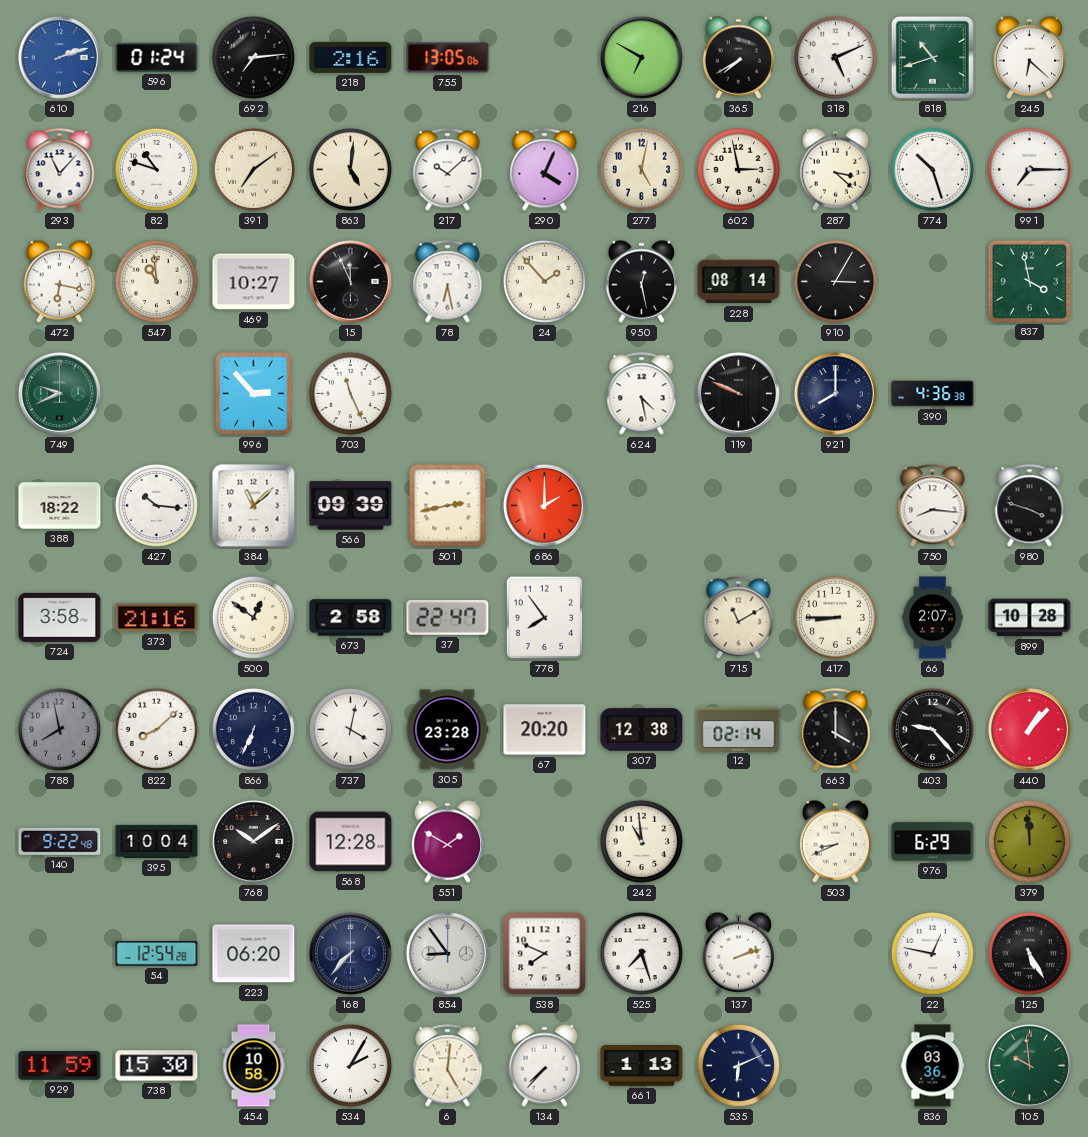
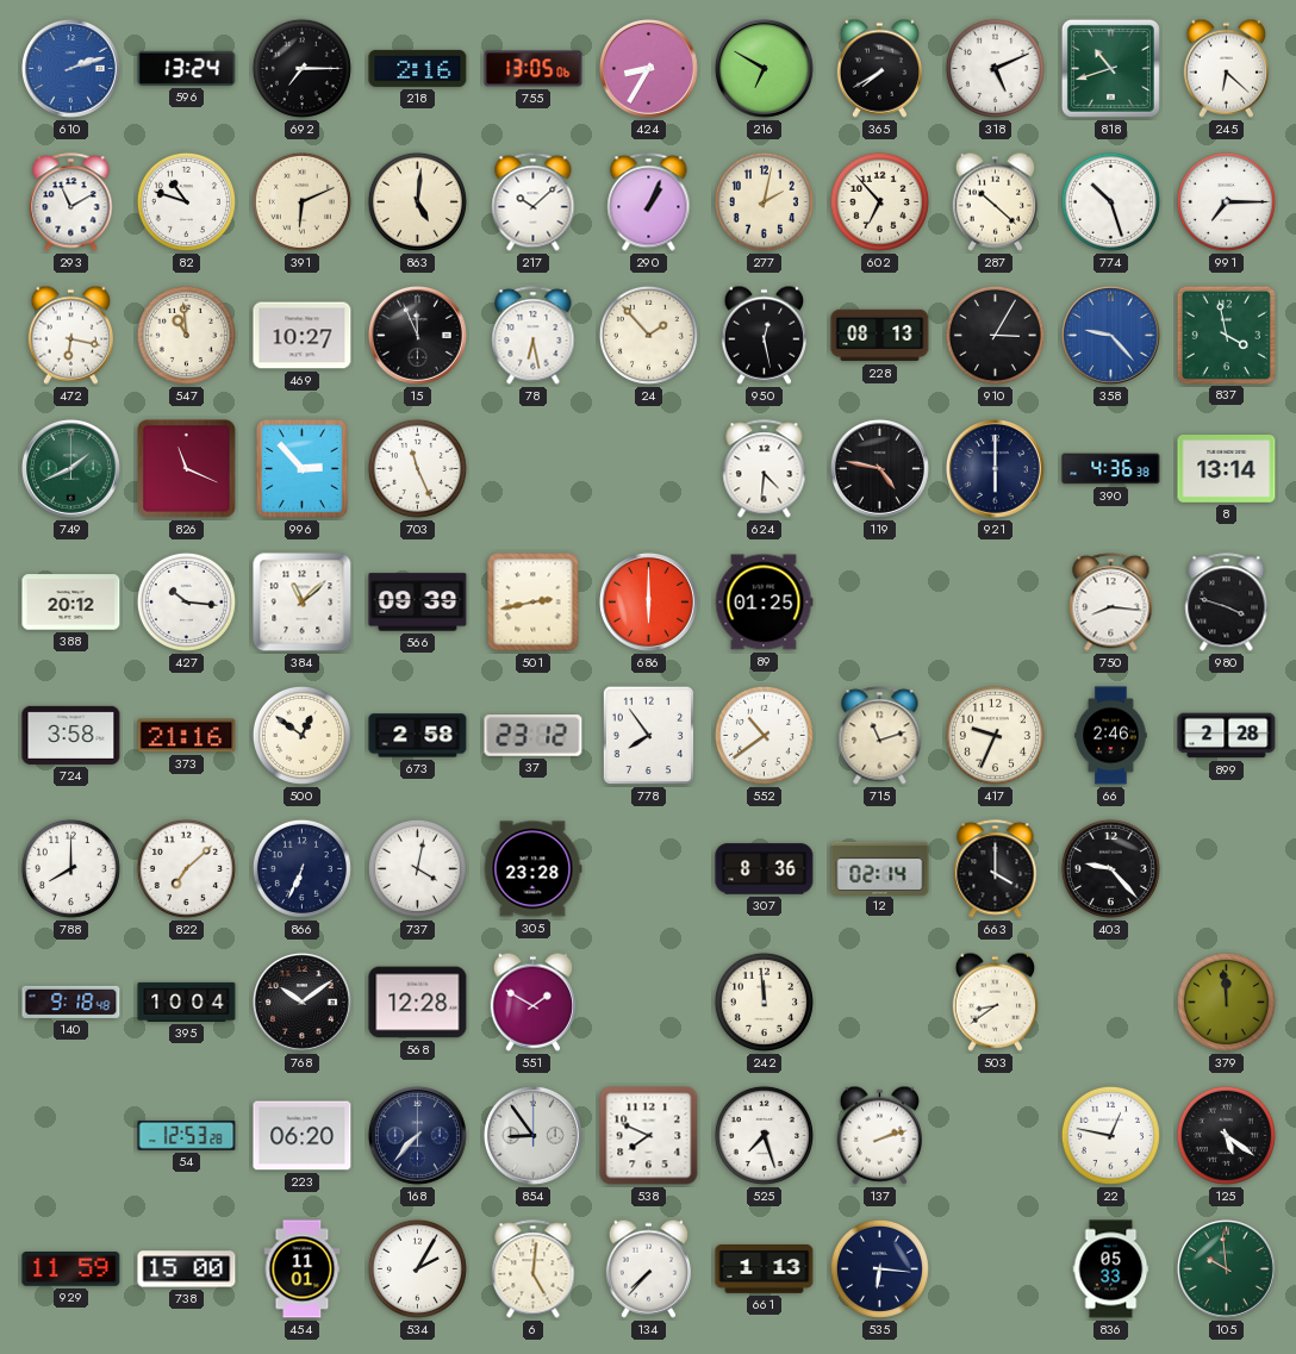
596: 01:24 -> 13:24
692: 7:14 -> 7:15
424: none -> 8:35
293: 11:07 -> 11:10
391: 7:09 -> 6:11
290: 4:04 -> 1:04
277: 5:02 -> 2:02
602: 2:58 -> 6:53
287: 3:22 -> 10:22
228: 08:14 -> 08:13
358: none -> 9:23
749: 9:41 -> 1:41
826: none -> 11:19
624: 4:28 -> 4:31
119: 9:49 -> 4:47
921: 8:00 -> 6:00
8: none -> 13:14
388: 18:22 -> 20:12
686: 2:00 -> 6:00
89: none -> 01:25
37: 22:47 -> 23:12
552: none -> 10:39
715: 11:10 -> 11:12
417: 8:45 -> 9:34
66: 2:07 -> 2:46
899: 10:28 -> 2:28
788: 7:58 -> 8:00
788 dial: grey -> white
822: 8:08 -> 7:08
67: 20:20 -> none
307: 12:38 -> 8:36
440: 1:07 -> none
140: 9:22 -> 9:18
242: 10:59 -> 11:59
503: 8:41 -> 8:39
976: 6:29 -> none
54: 12:54 -> 12:53
125: 5:25 -> 5:21
738: 15:30 -> 15:00
454: 10:58 -> 11:01
535: 6:11 -> 6:16
836: 03:36 -> 05:33
